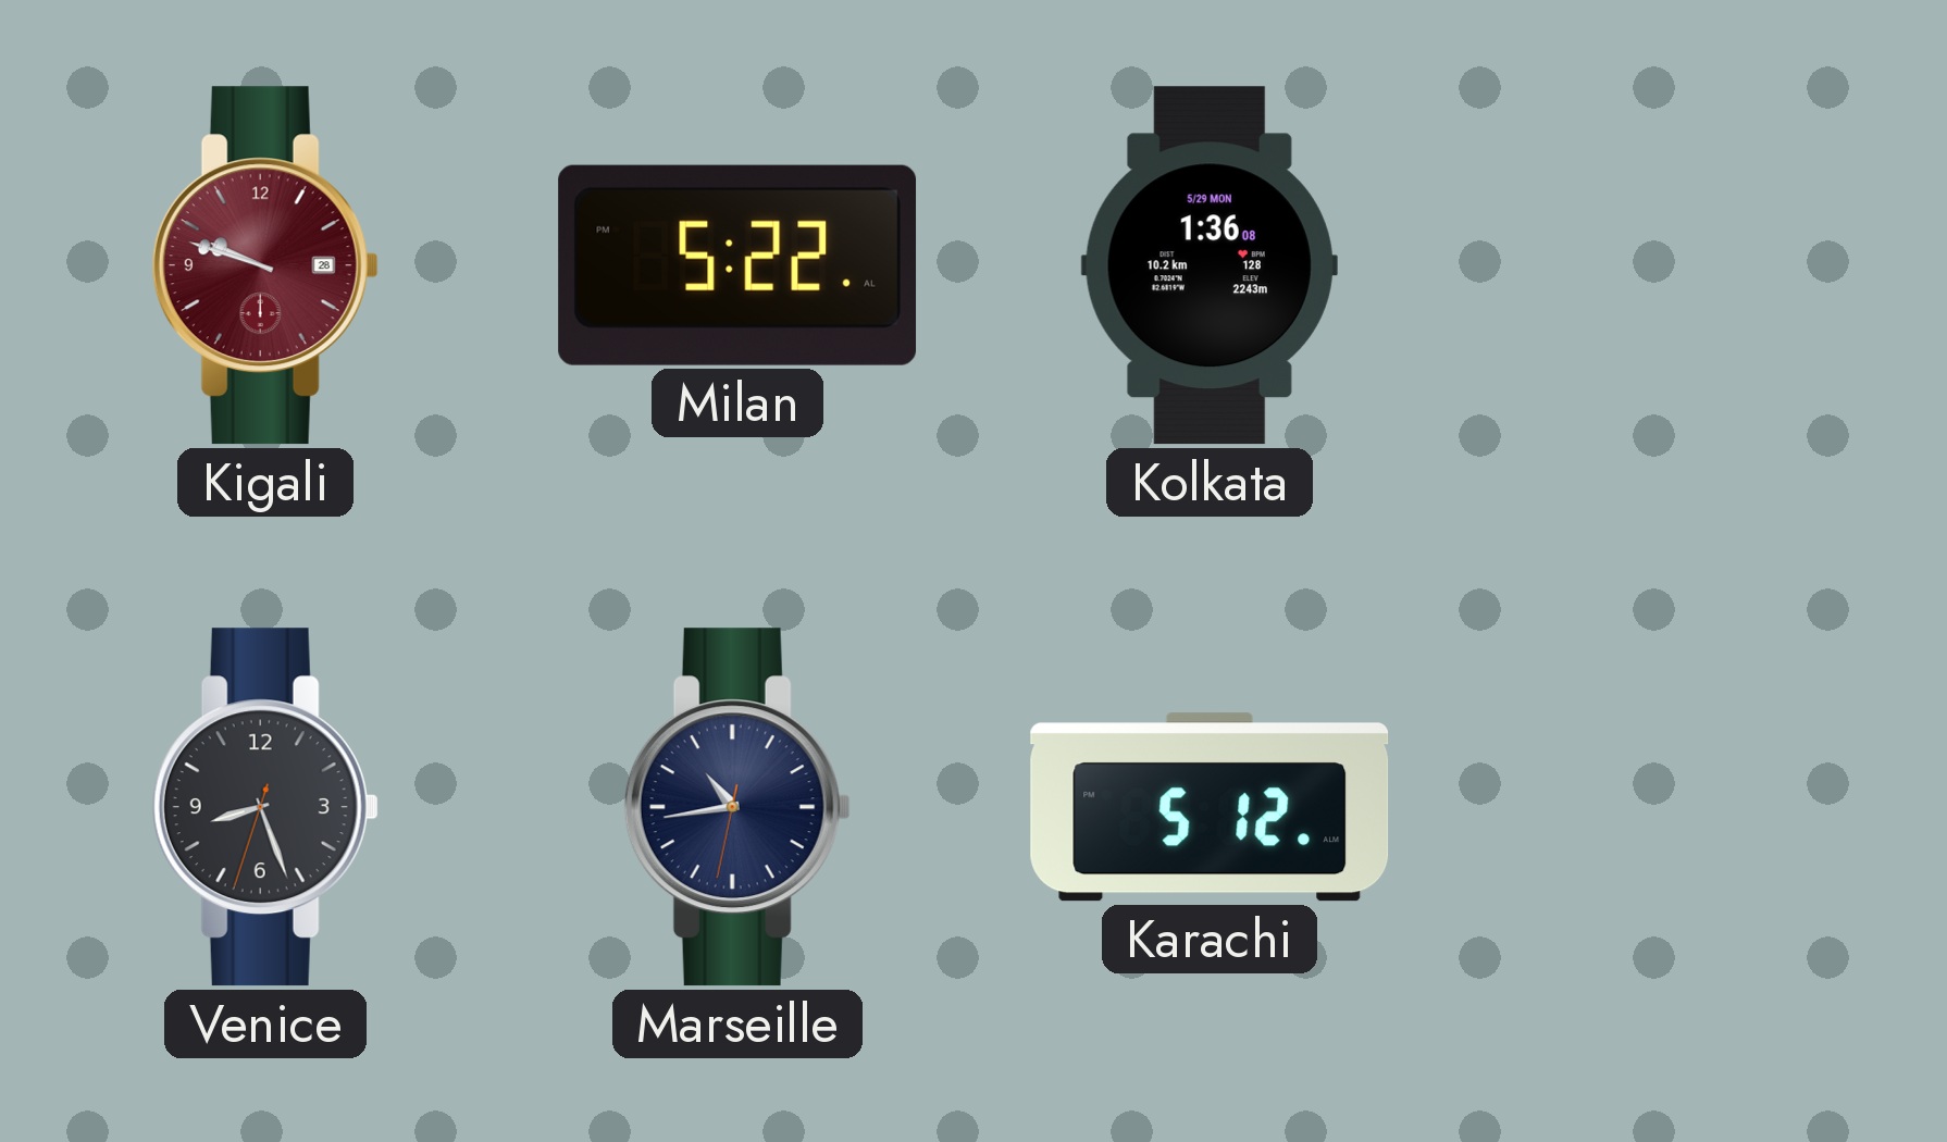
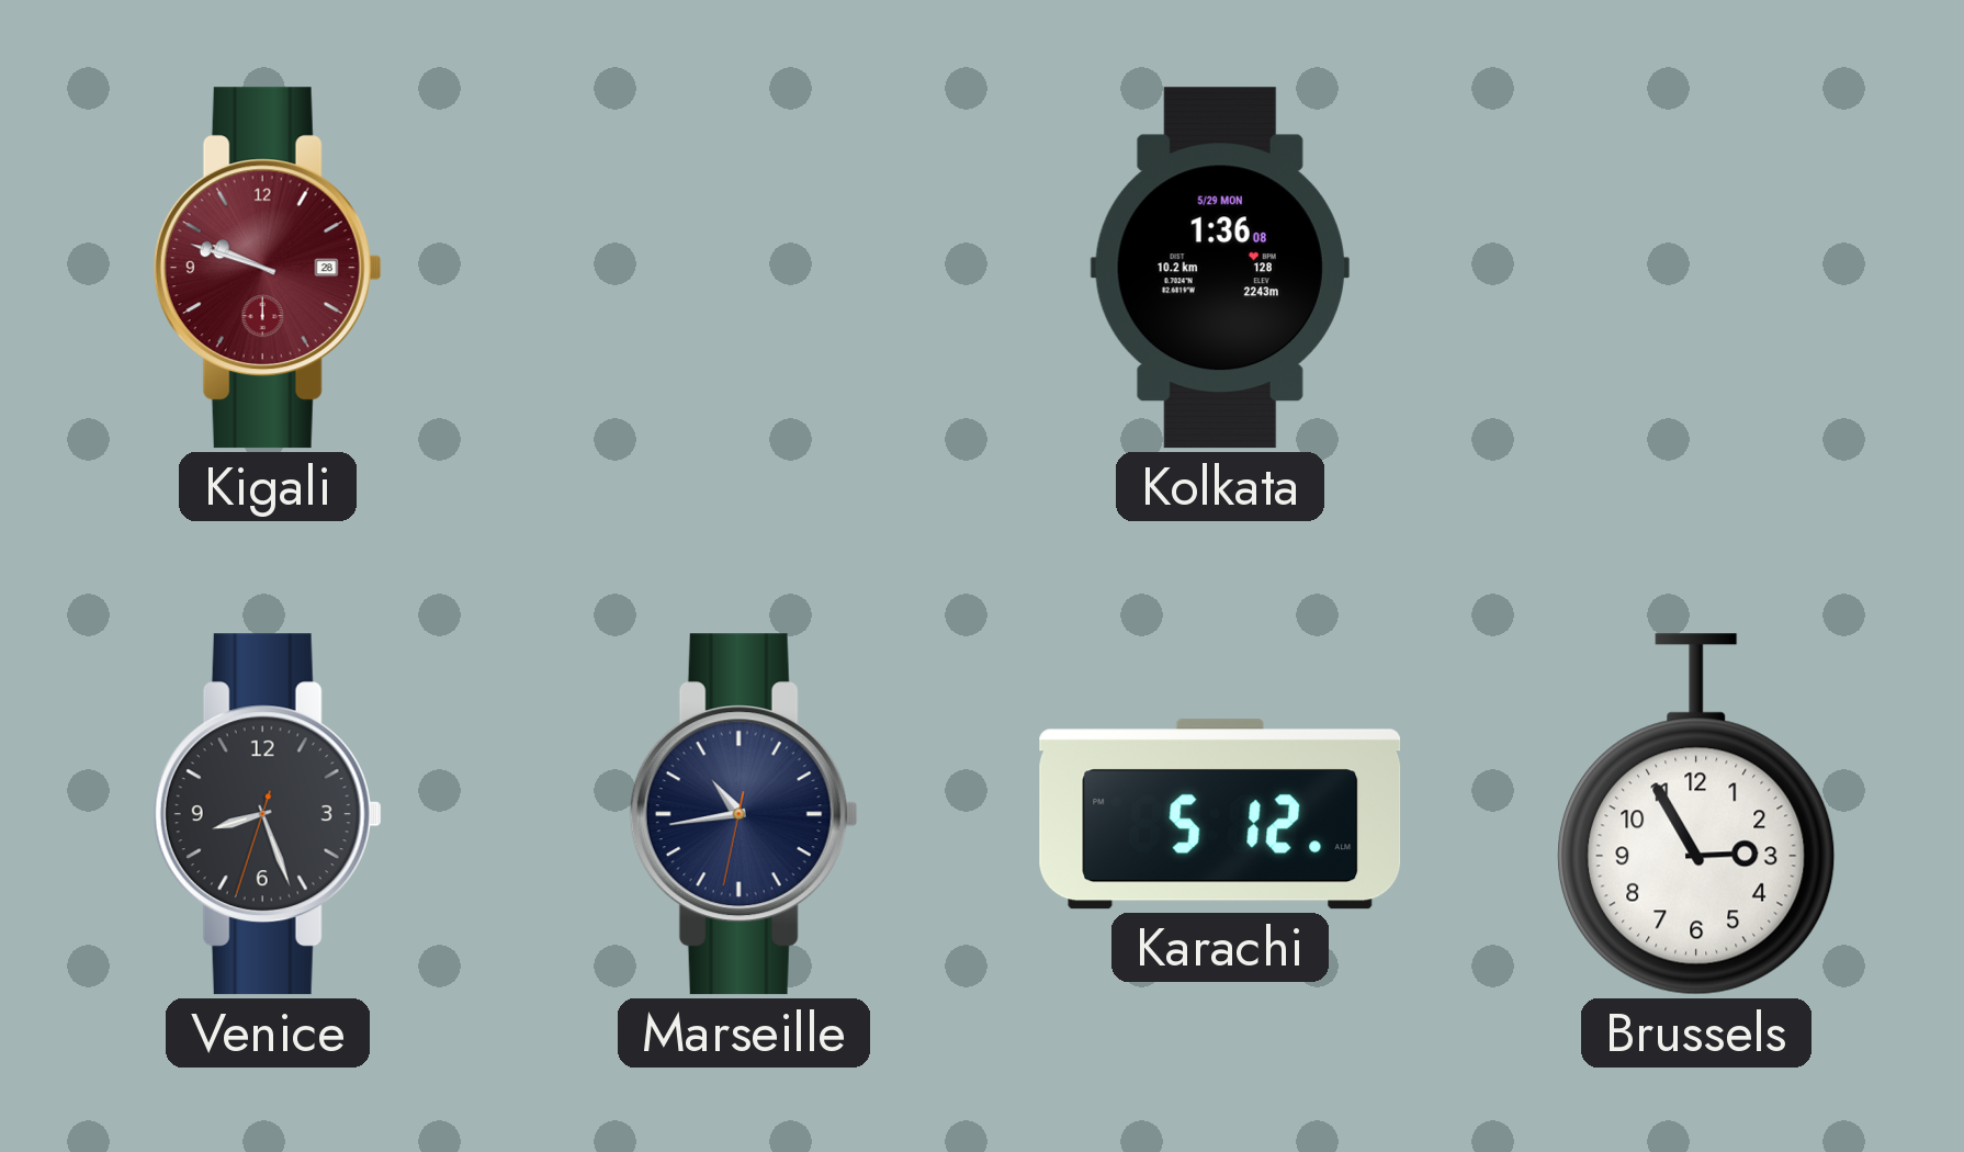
Milan: 5:22 -> none
Brussels: none -> 2:55
